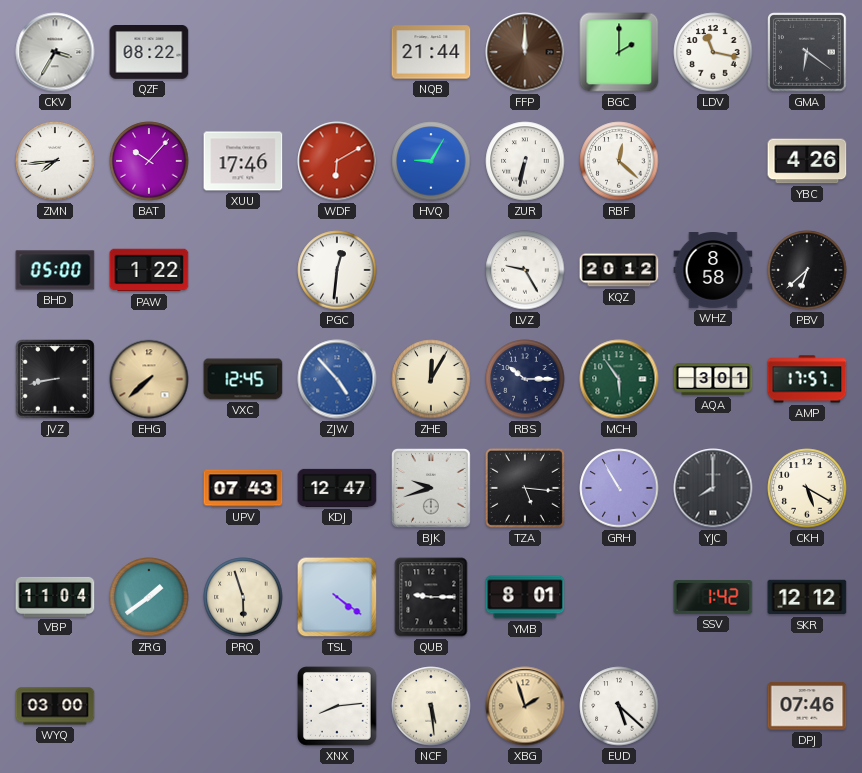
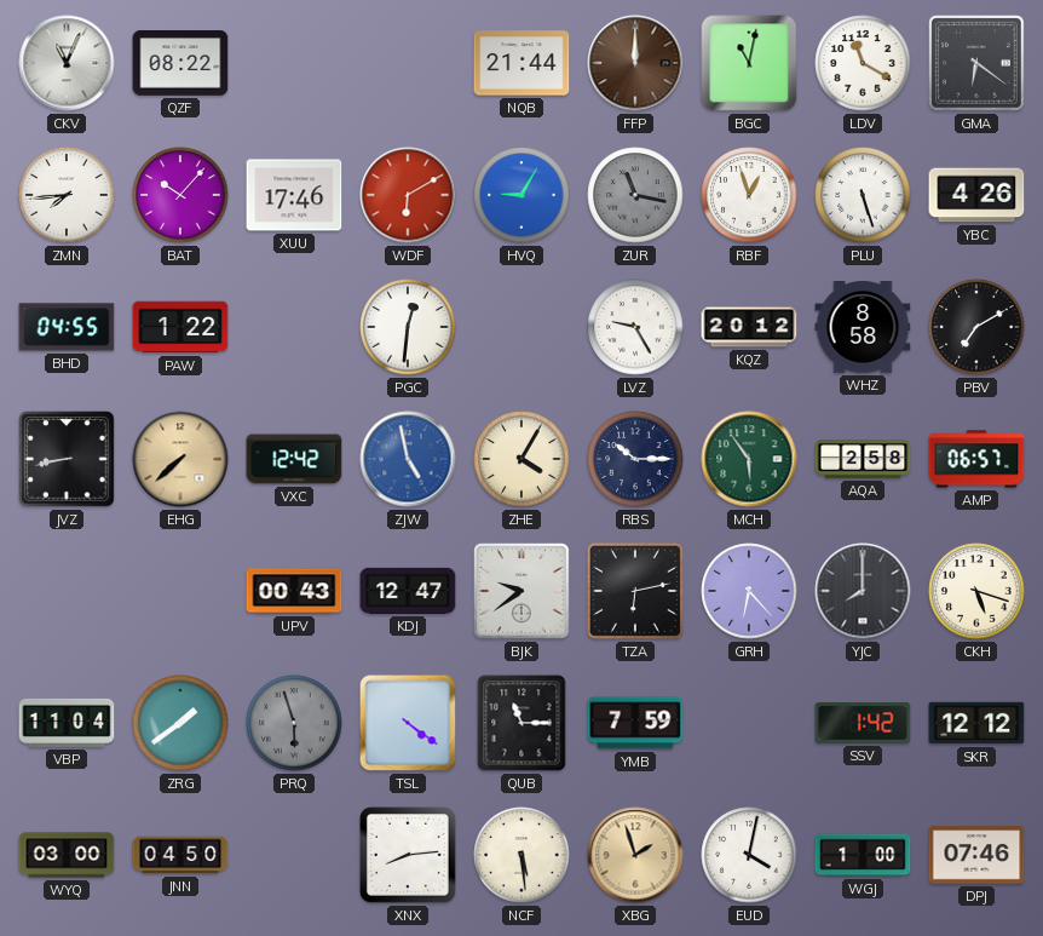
CKV: 3:35 -> 11:04
BGC: 2:00 -> 11:02
LDV: 11:17 -> 11:20
ZUR: 6:32 -> 11:17
ZUR dial: white -> grey
RBF: 12:22 -> 12:57
PLU: none -> 5:27
BHD: 05:00 -> 04:55
PBV: 6:38 -> 7:10
VXC: 12:45 -> 12:42
ZJW: 4:53 -> 4:58
ZHE: 12:05 -> 4:05
AQA: 3:01 -> 2:58
AMP: 17:57 -> 06:57
UPV: 07:43 -> 00:43
BJK: 9:42 -> 9:39
TZA: 5:16 -> 6:13
GRH: 10:55 -> 6:23
CKH: 5:20 -> 5:18
PRQ dial: cream -> grey
QUB: 9:15 -> 11:15
YMB: 8:01 -> 7:59
JNN: none -> 04:50
EUD: 5:22 -> 4:02
WGJ: none -> 1:00
